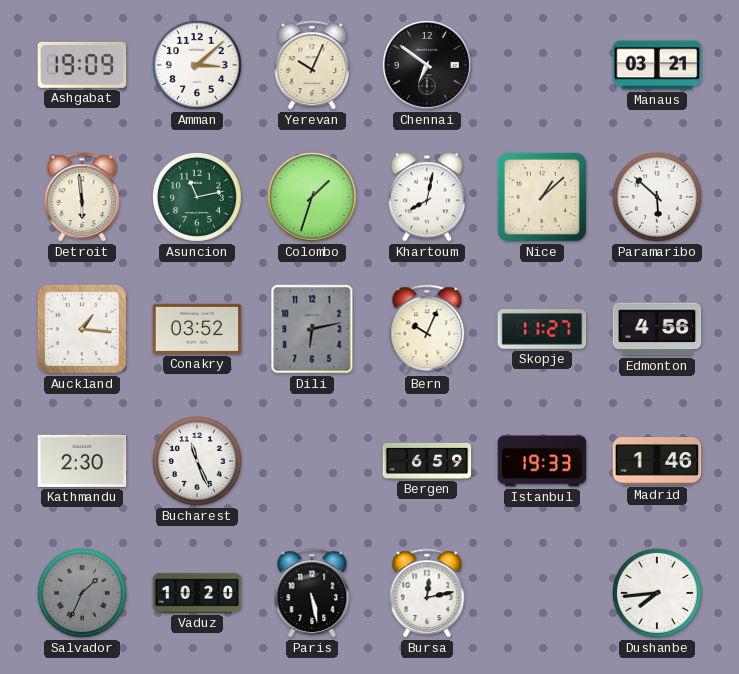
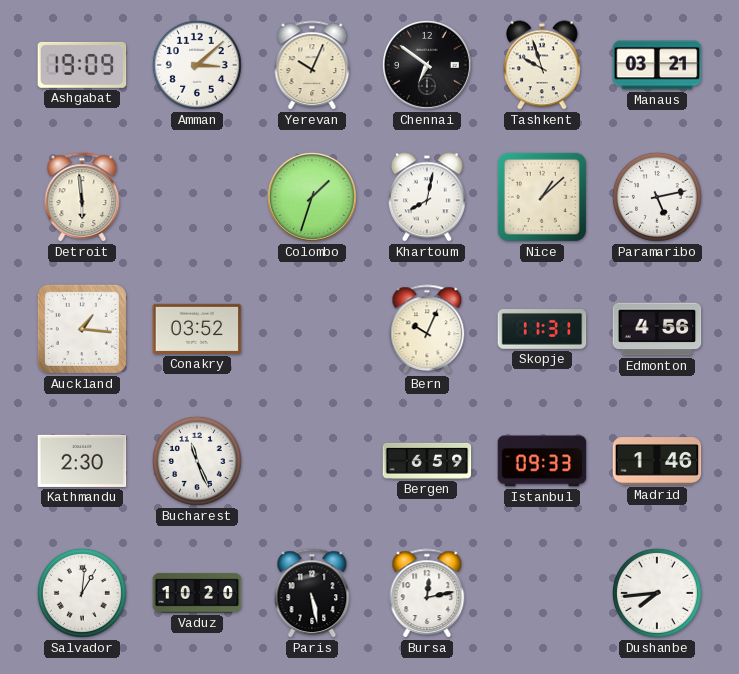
Tashkent: none -> 9:57
Asuncion: 11:13 -> none
Paramaribo: 5:52 -> 5:13
Dili: 6:13 -> none
Skopje: 11:27 -> 11:31
Istanbul: 19:33 -> 09:33
Salvador: 1:34 -> 1:01
Salvador dial: grey -> white
